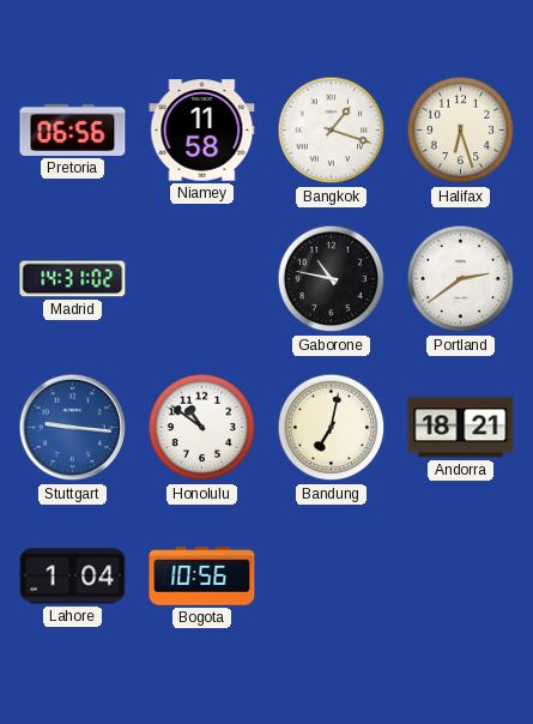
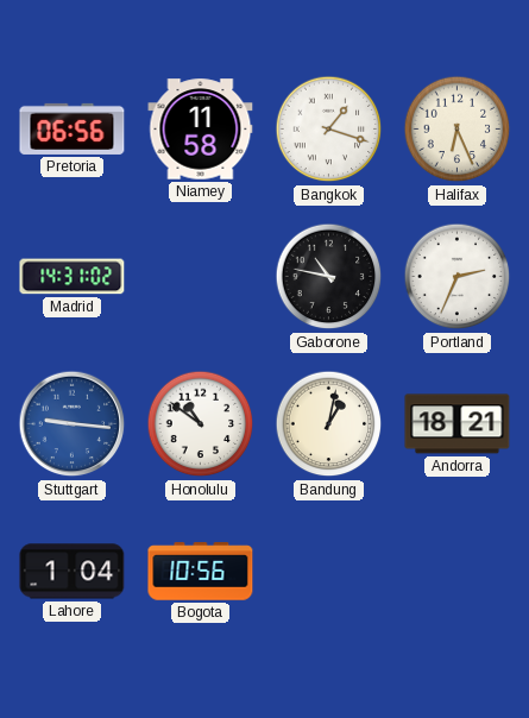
Halifax: 6:27 -> 6:26
Portland: 2:39 -> 2:34
Bandung: 7:02 -> 1:02
